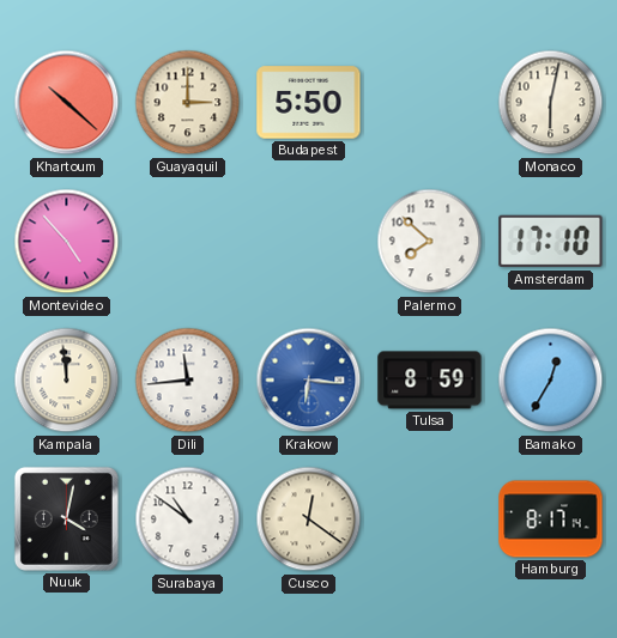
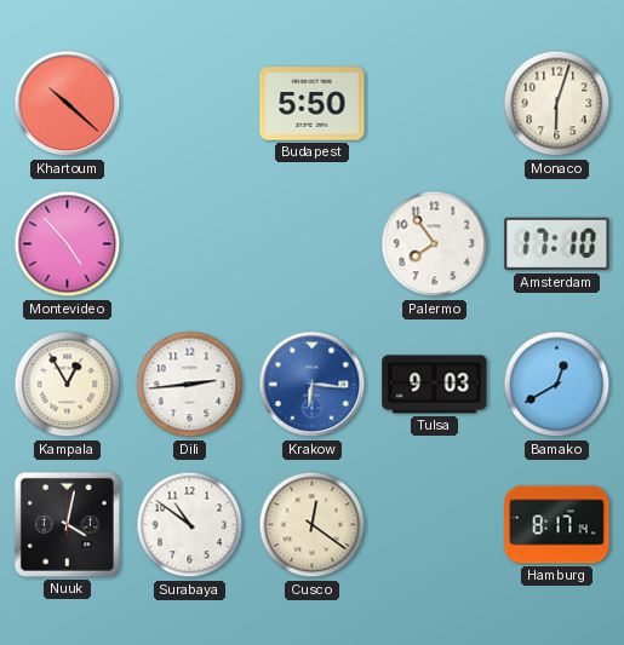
Guayaquil: 3:00 -> none
Monaco: 6:02 -> 6:03
Palermo: 7:52 -> 7:54
Kampala: 11:59 -> 12:55
Dili: 11:44 -> 2:44
Tulsa: 8:59 -> 9:03
Bamako: 12:35 -> 12:40
